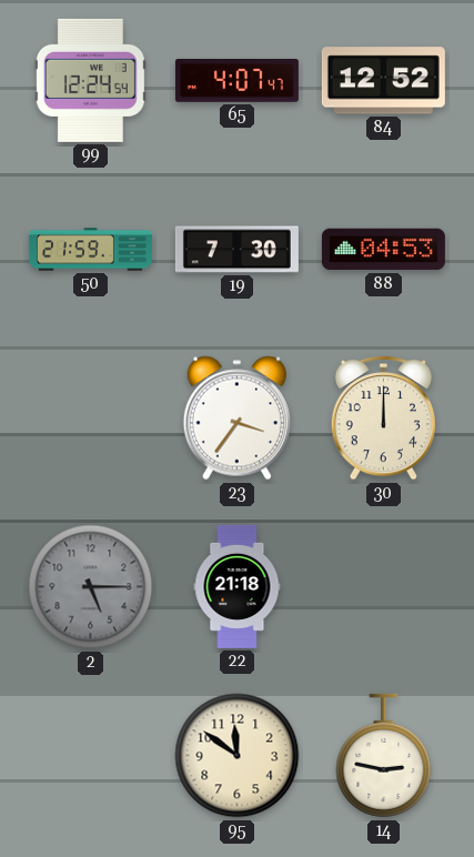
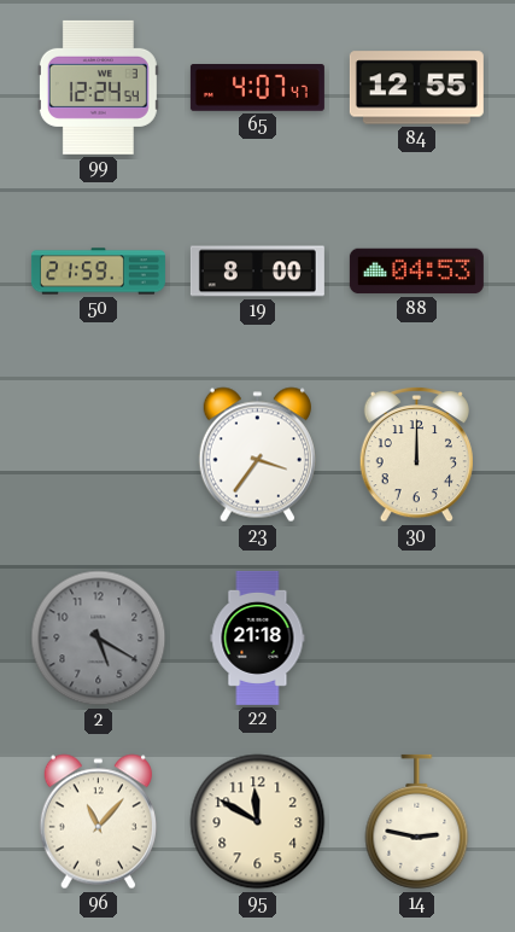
84: 12:52 -> 12:55
19: 7:30 -> 8:00
2: 5:15 -> 5:20
96: none -> 11:07
95: 11:51 -> 11:50
